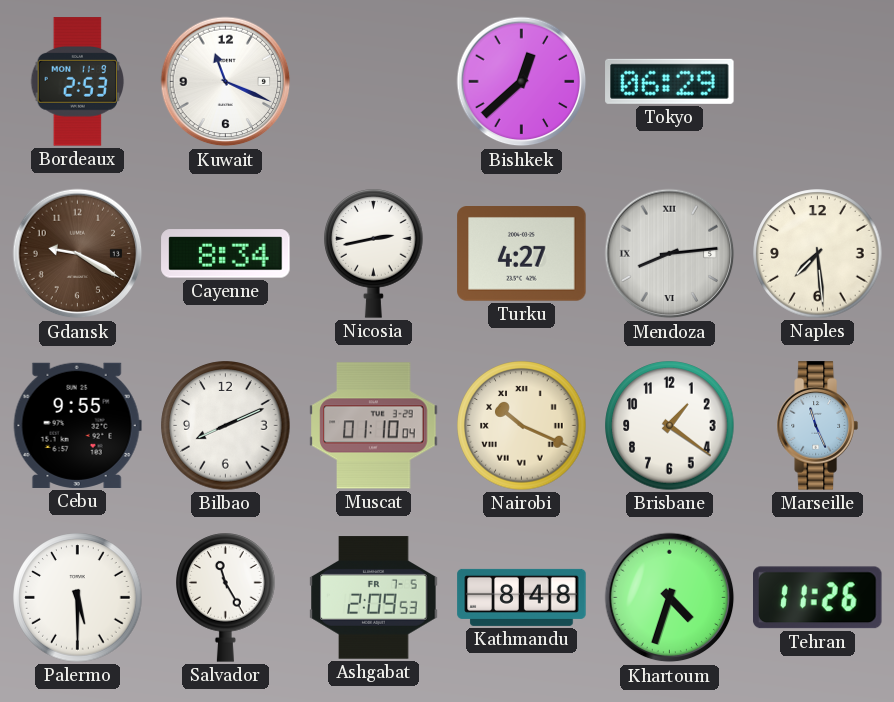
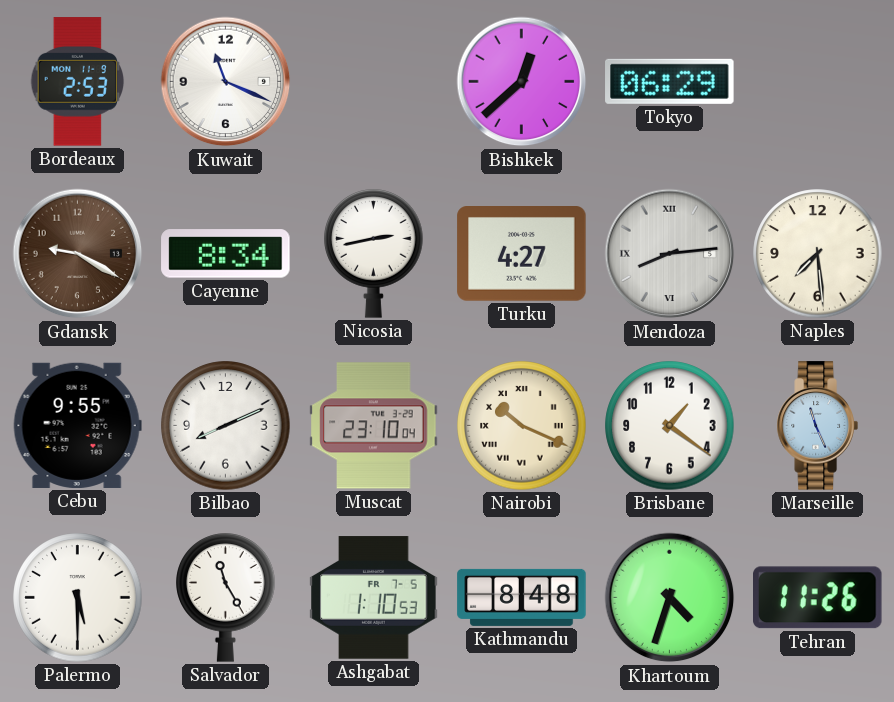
Muscat: 01:10 -> 23:10
Ashgabat: 2:09 -> 1:10
